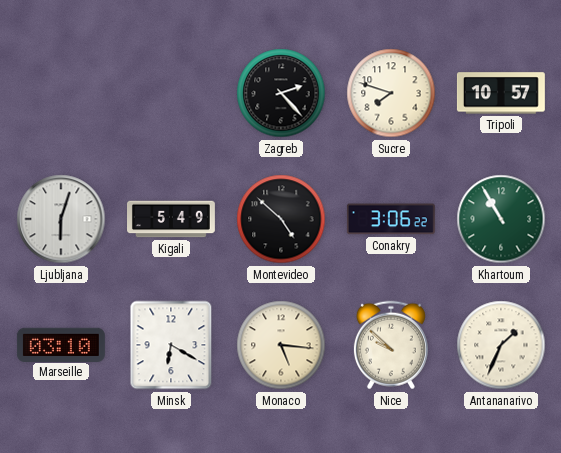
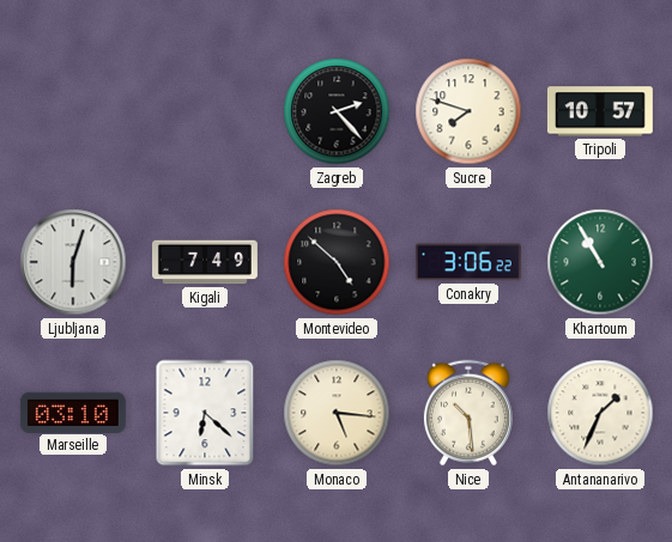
Kigali: 5:49 -> 7:49
Minsk: 6:20 -> 6:22
Nice: 9:52 -> 10:29
